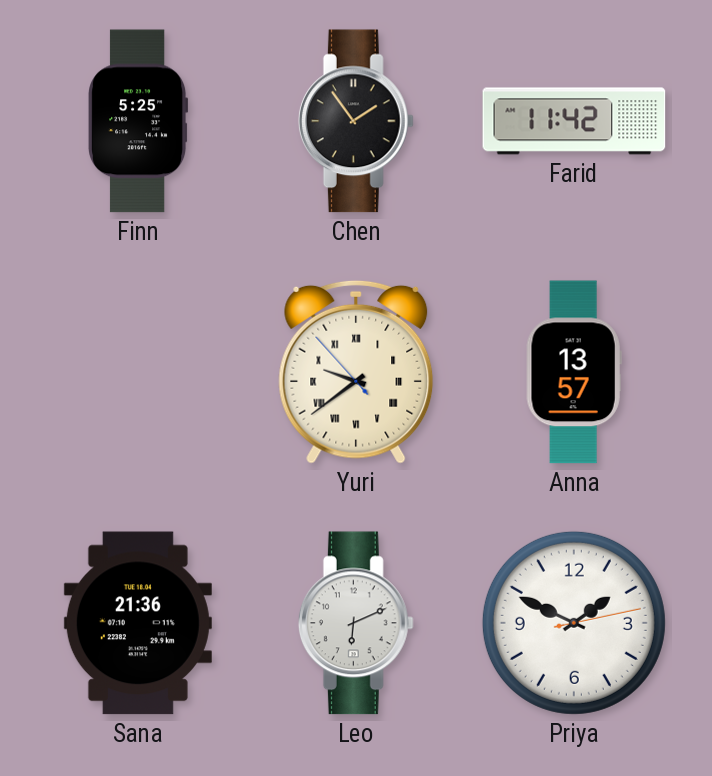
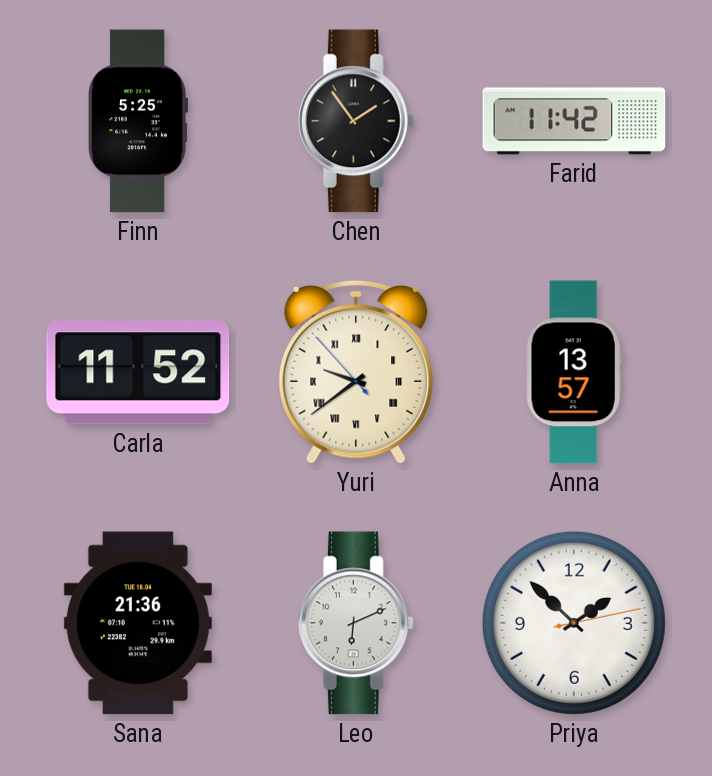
Carla: none -> 11:52
Priya: 1:49 -> 1:52
